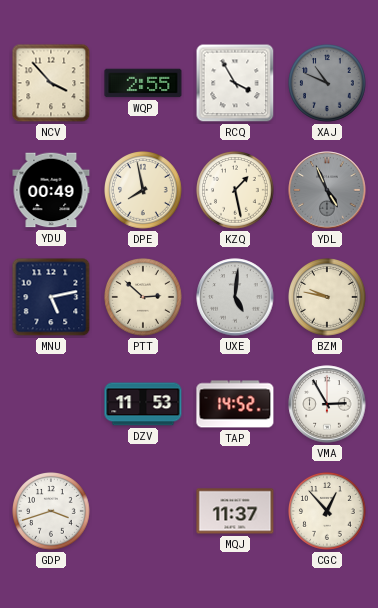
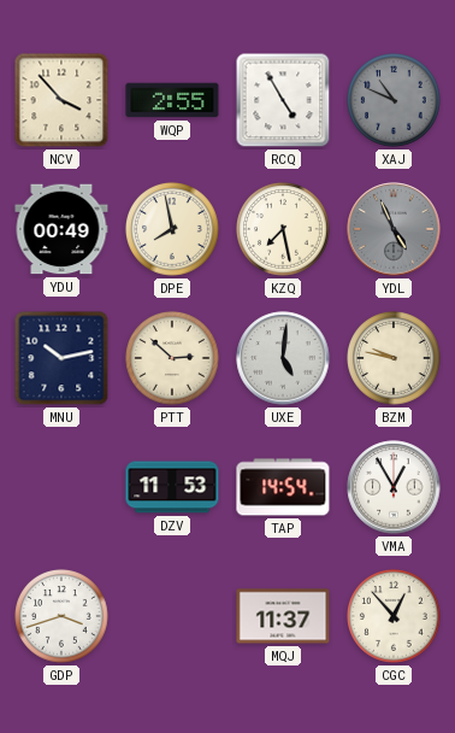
RCQ: 3:55 -> 4:55
KZQ: 1:28 -> 7:28
MNU: 5:13 -> 10:13
TAP: 14:52 -> 14:54
VMA: 2:55 -> 12:55
